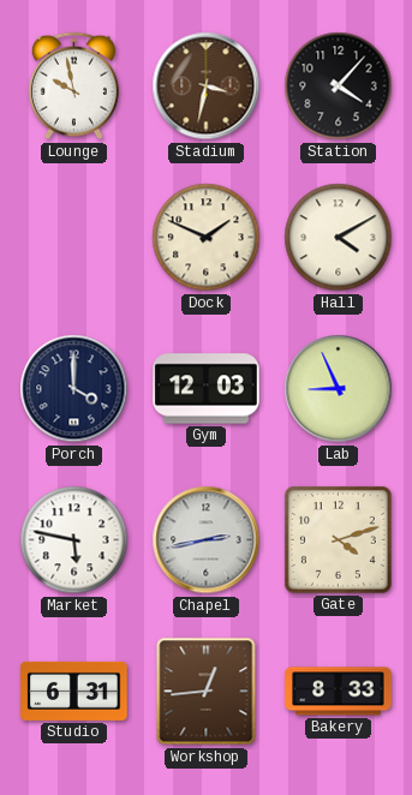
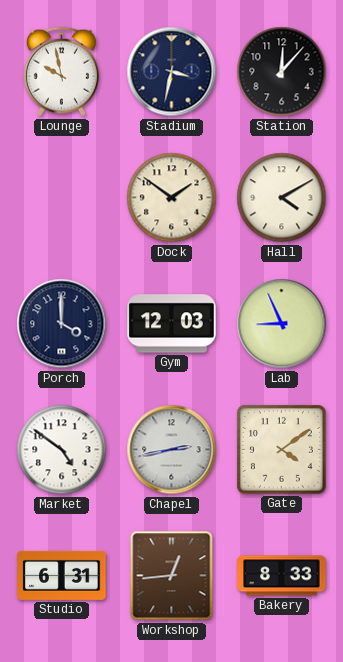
Stadium dial: brown -> navy
Station: 4:07 -> 12:07
Dock: 1:49 -> 1:51
Market: 5:47 -> 4:51
Gate: 4:12 -> 4:09
